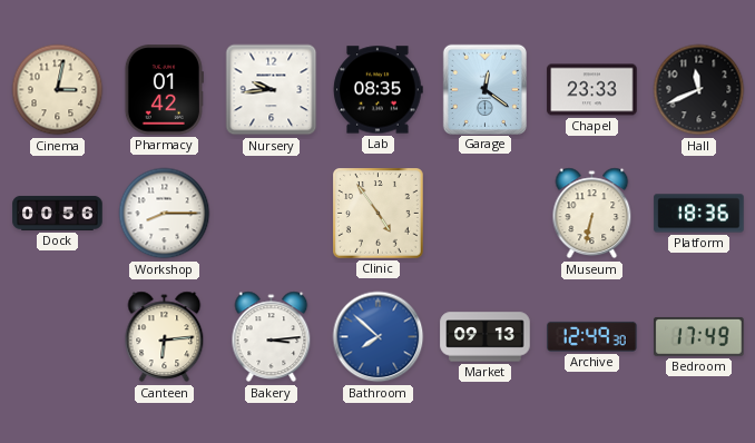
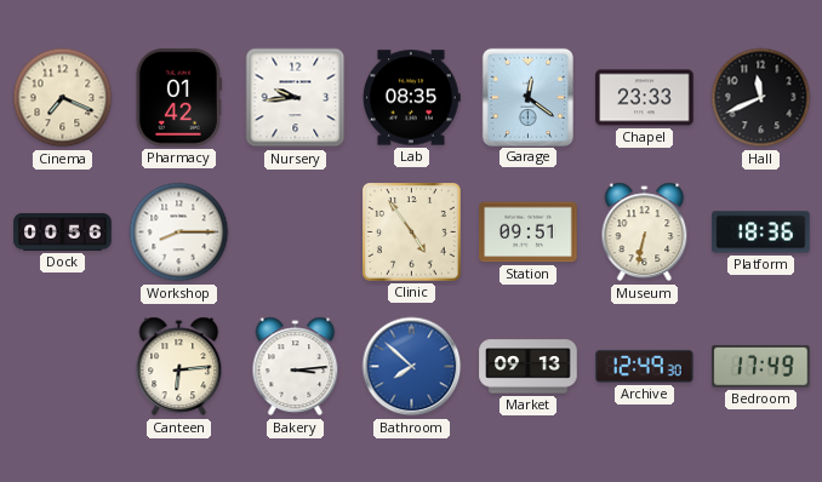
Cinema: 3:02 -> 7:19
Station: none -> 09:51
